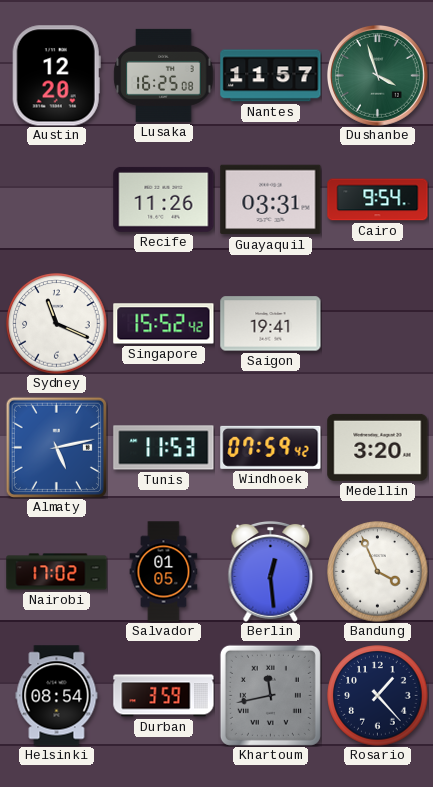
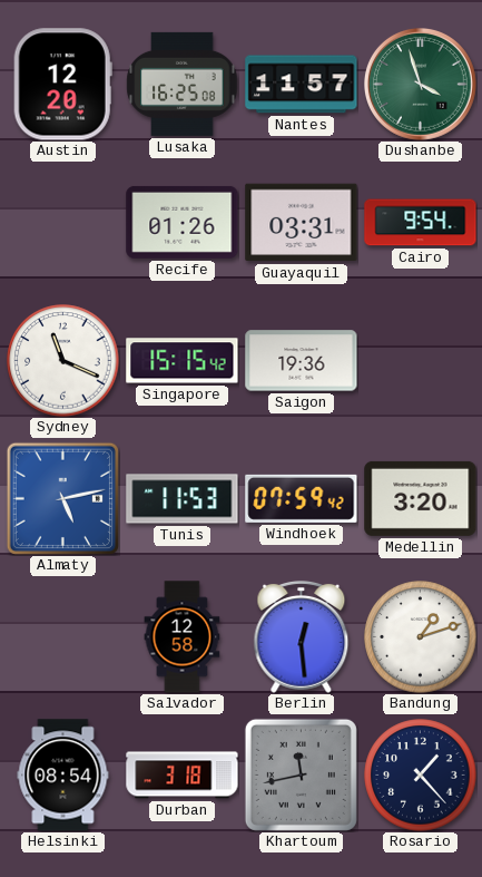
Recife: 11:26 -> 01:26
Singapore: 15:52 -> 15:15
Saigon: 19:41 -> 19:36
Nairobi: 17:02 -> none
Salvador: 01:05 -> 12:58
Bandung: 3:56 -> 1:12
Durban: 3:59 -> 3:18
